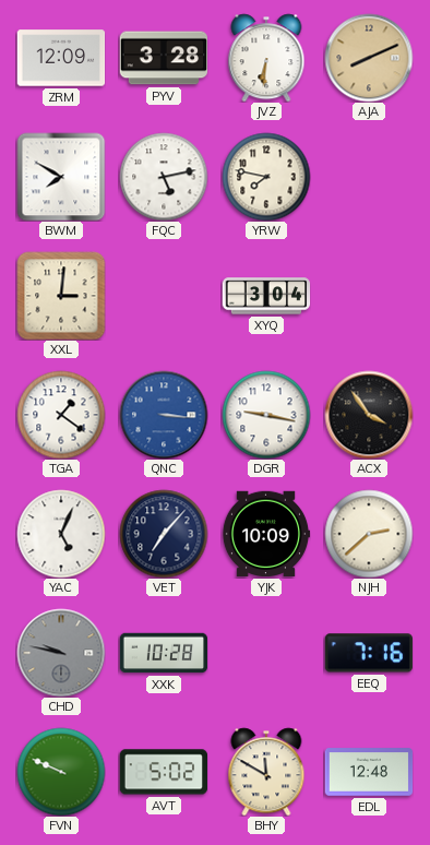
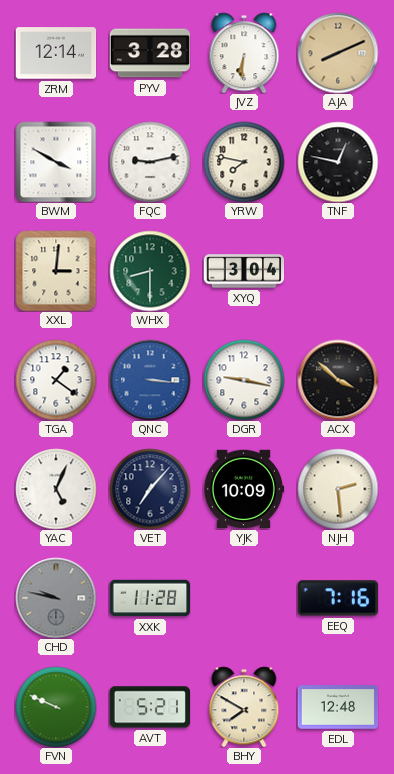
ZRM: 12:09 -> 12:14
BWM: 7:50 -> 3:50
FQC: 5:13 -> 9:13
TNF: none -> 12:47
WHX: none -> 8:30
ACX: 3:54 -> 3:52
NJH: 2:38 -> 2:29
XXK: 10:28 -> 11:28
AVT: 5:02 -> 5:21
BHY: 11:50 -> 7:50
